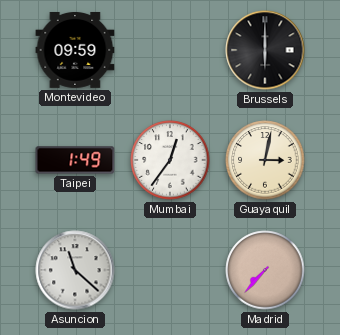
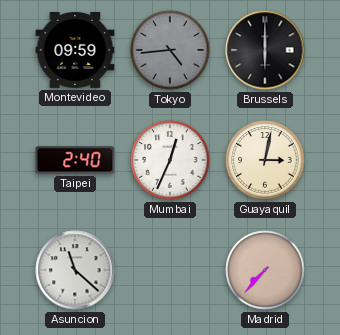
Tokyo: none -> 4:44
Taipei: 1:49 -> 2:40
Mumbai: 12:36 -> 12:34
